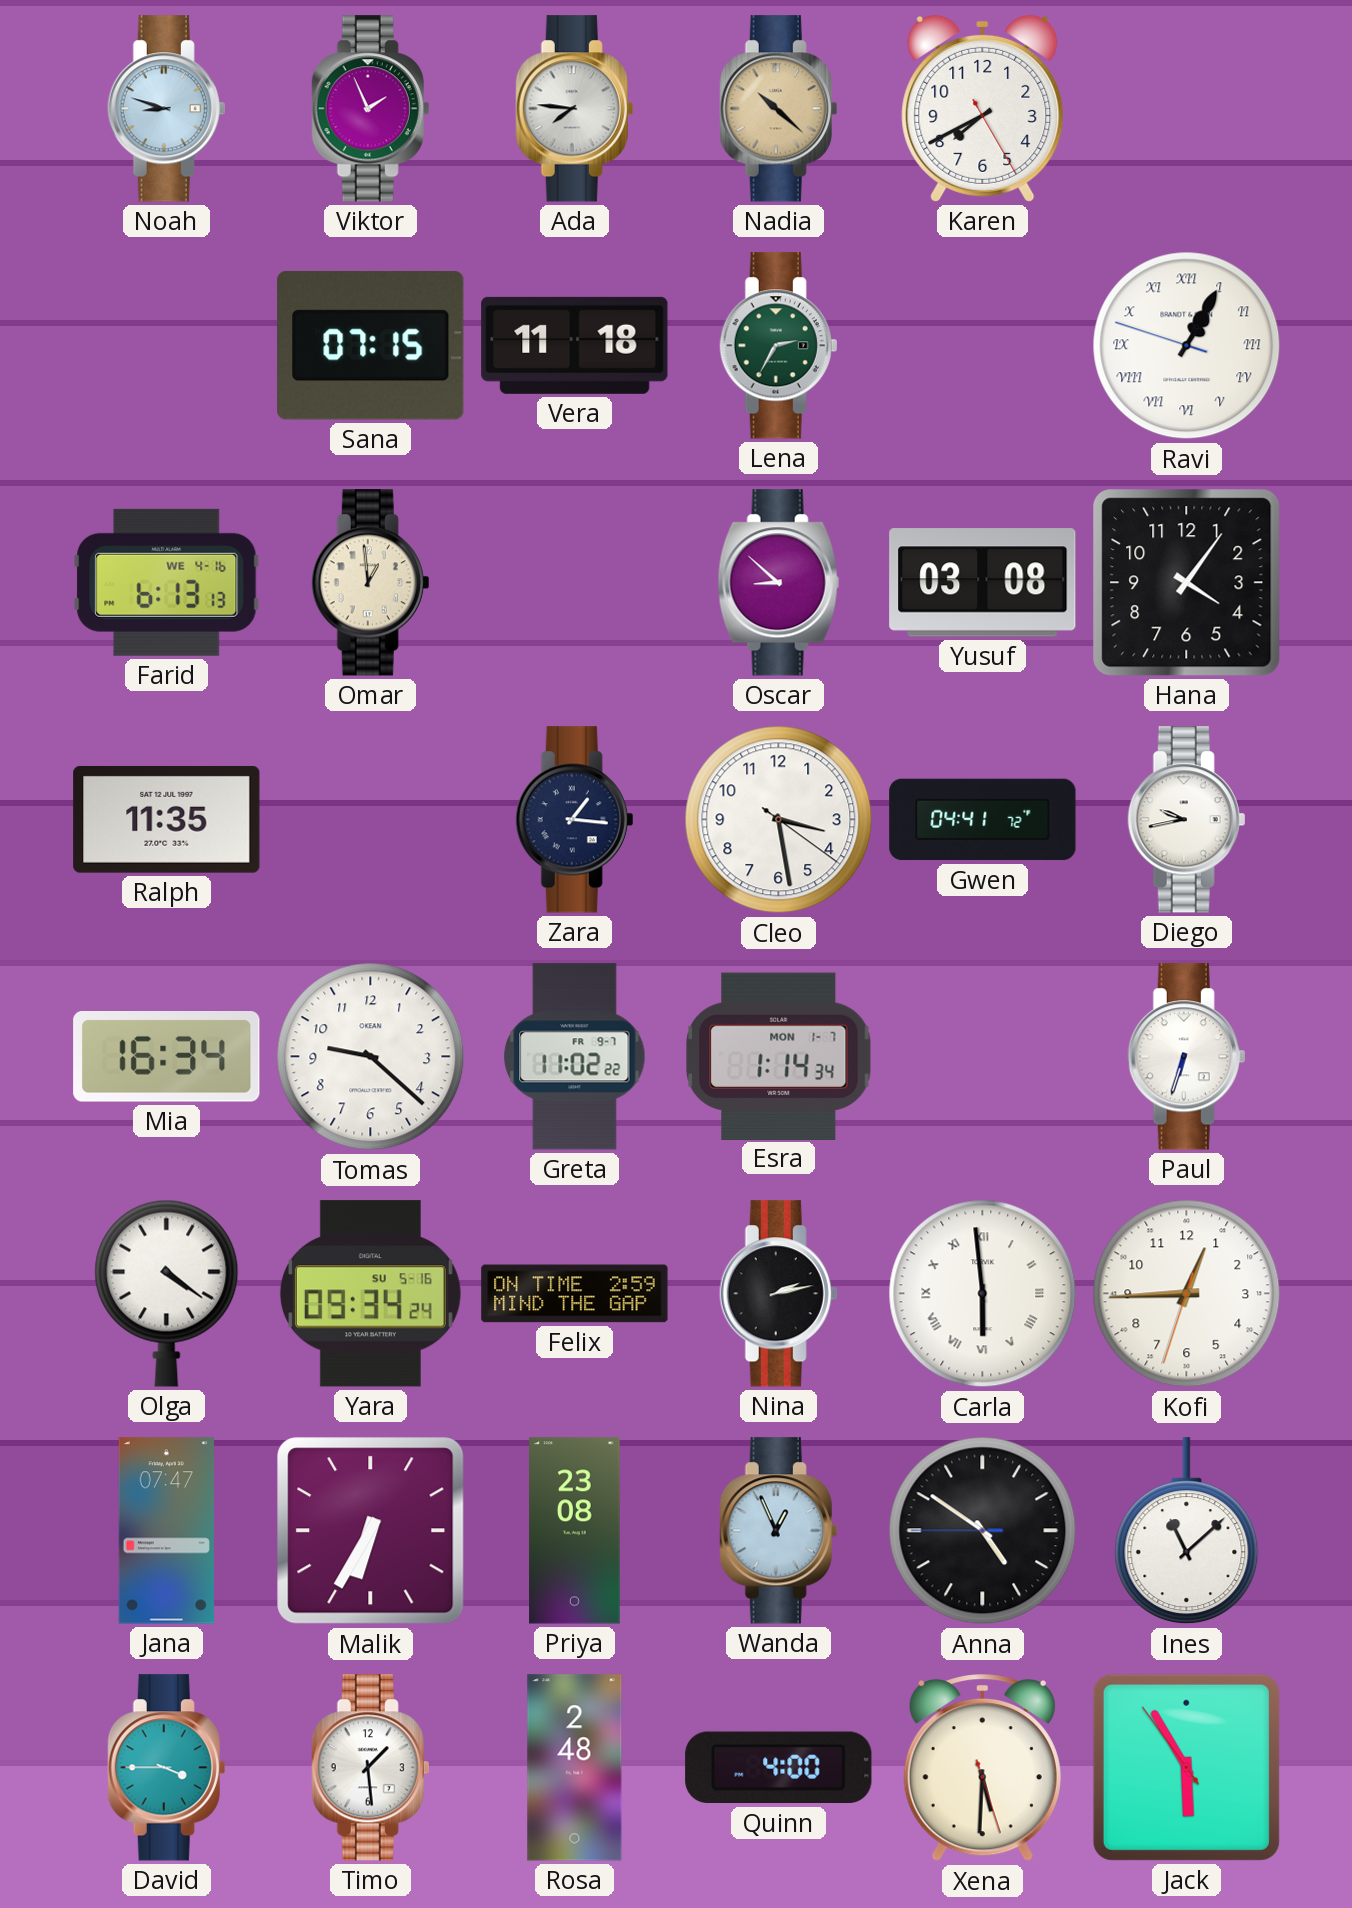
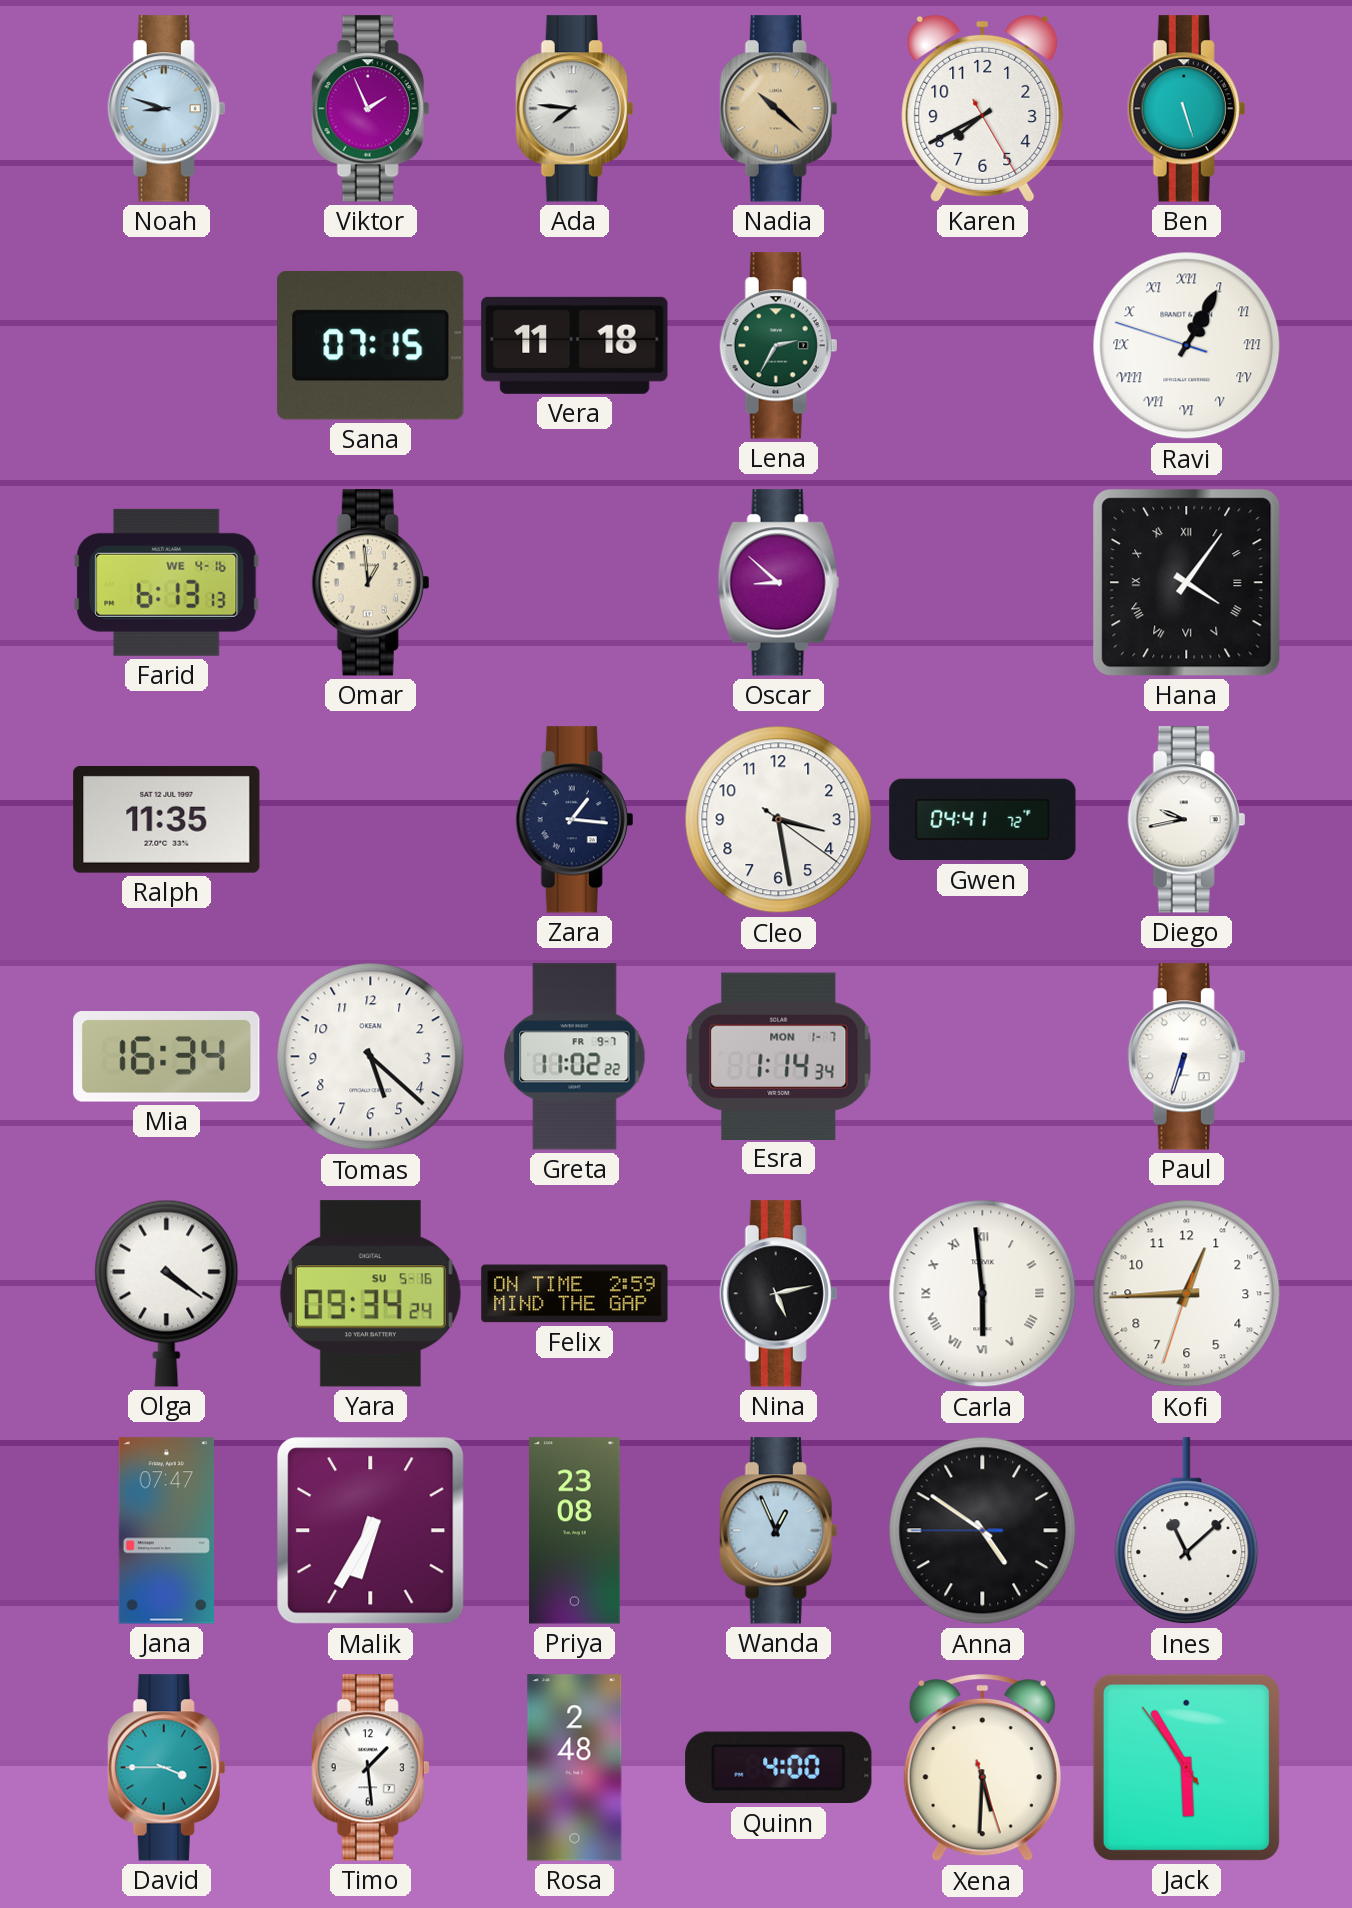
Ben: none -> 5:27
Yusuf: 03:08 -> none
Hana numerals: Arabic -> Roman
Tomas: 9:22 -> 5:22
Nina: 2:13 -> 5:13
